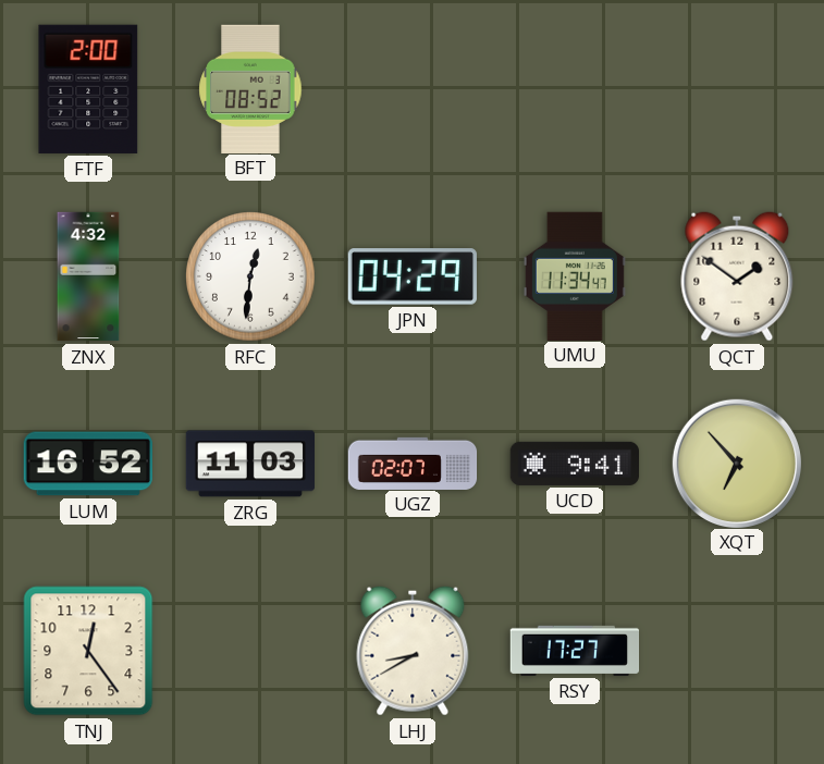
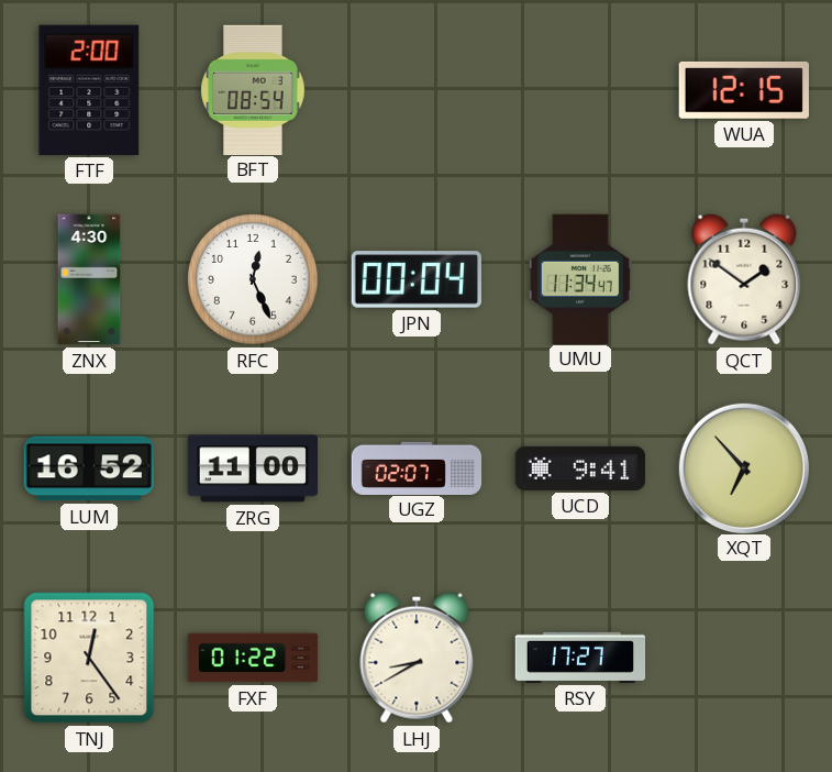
BFT: 08:52 -> 08:54
WUA: none -> 12:15
ZNX: 4:32 -> 4:30
RFC: 12:31 -> 12:26
JPN: 04:29 -> 00:04
ZRG: 11:03 -> 11:00
FXF: none -> 01:22
